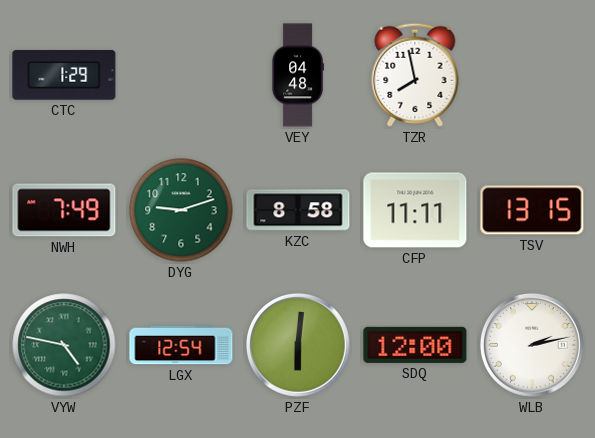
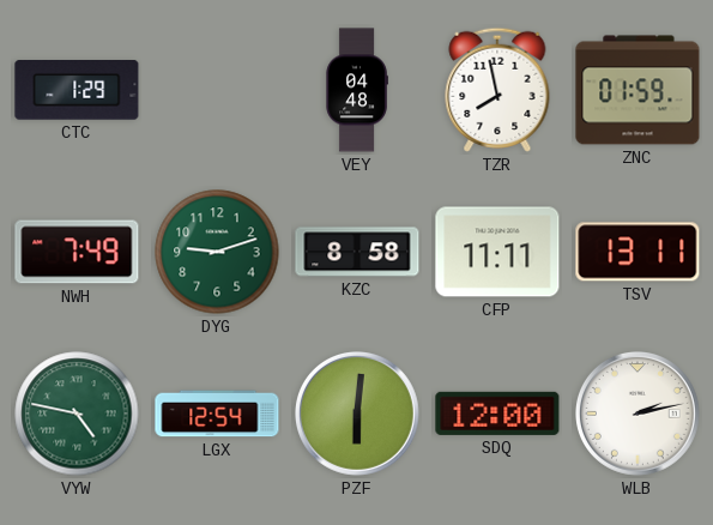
ZNC: none -> 01:59
TSV: 13:15 -> 13:11
